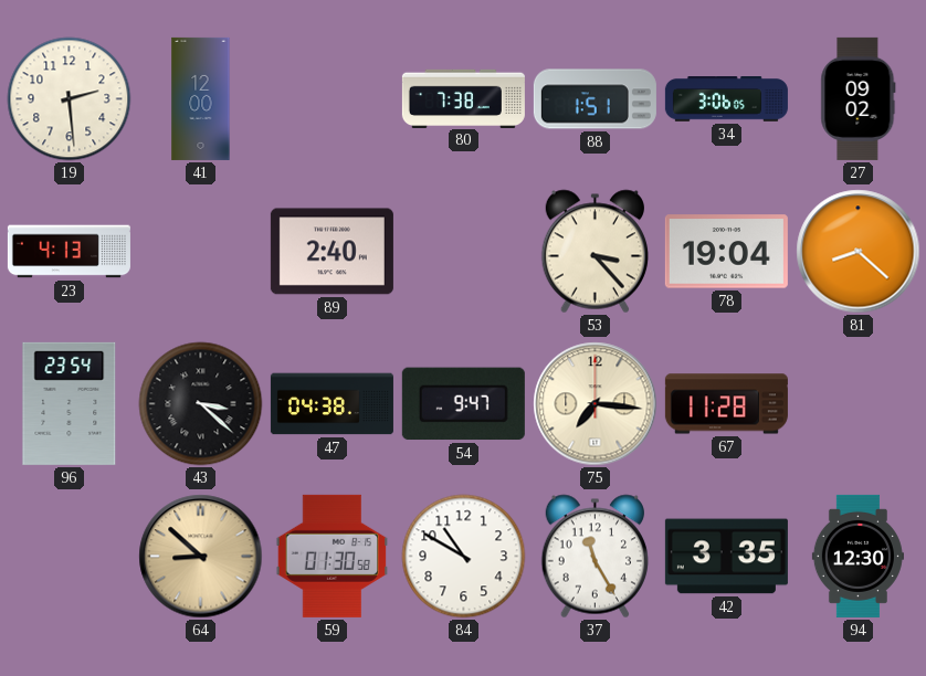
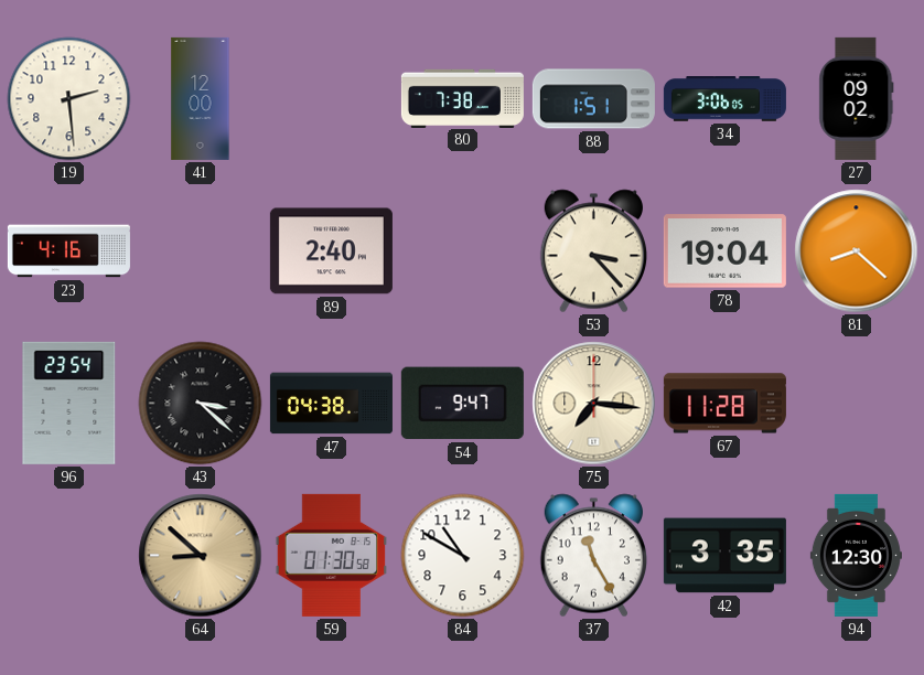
23: 4:13 -> 4:16
